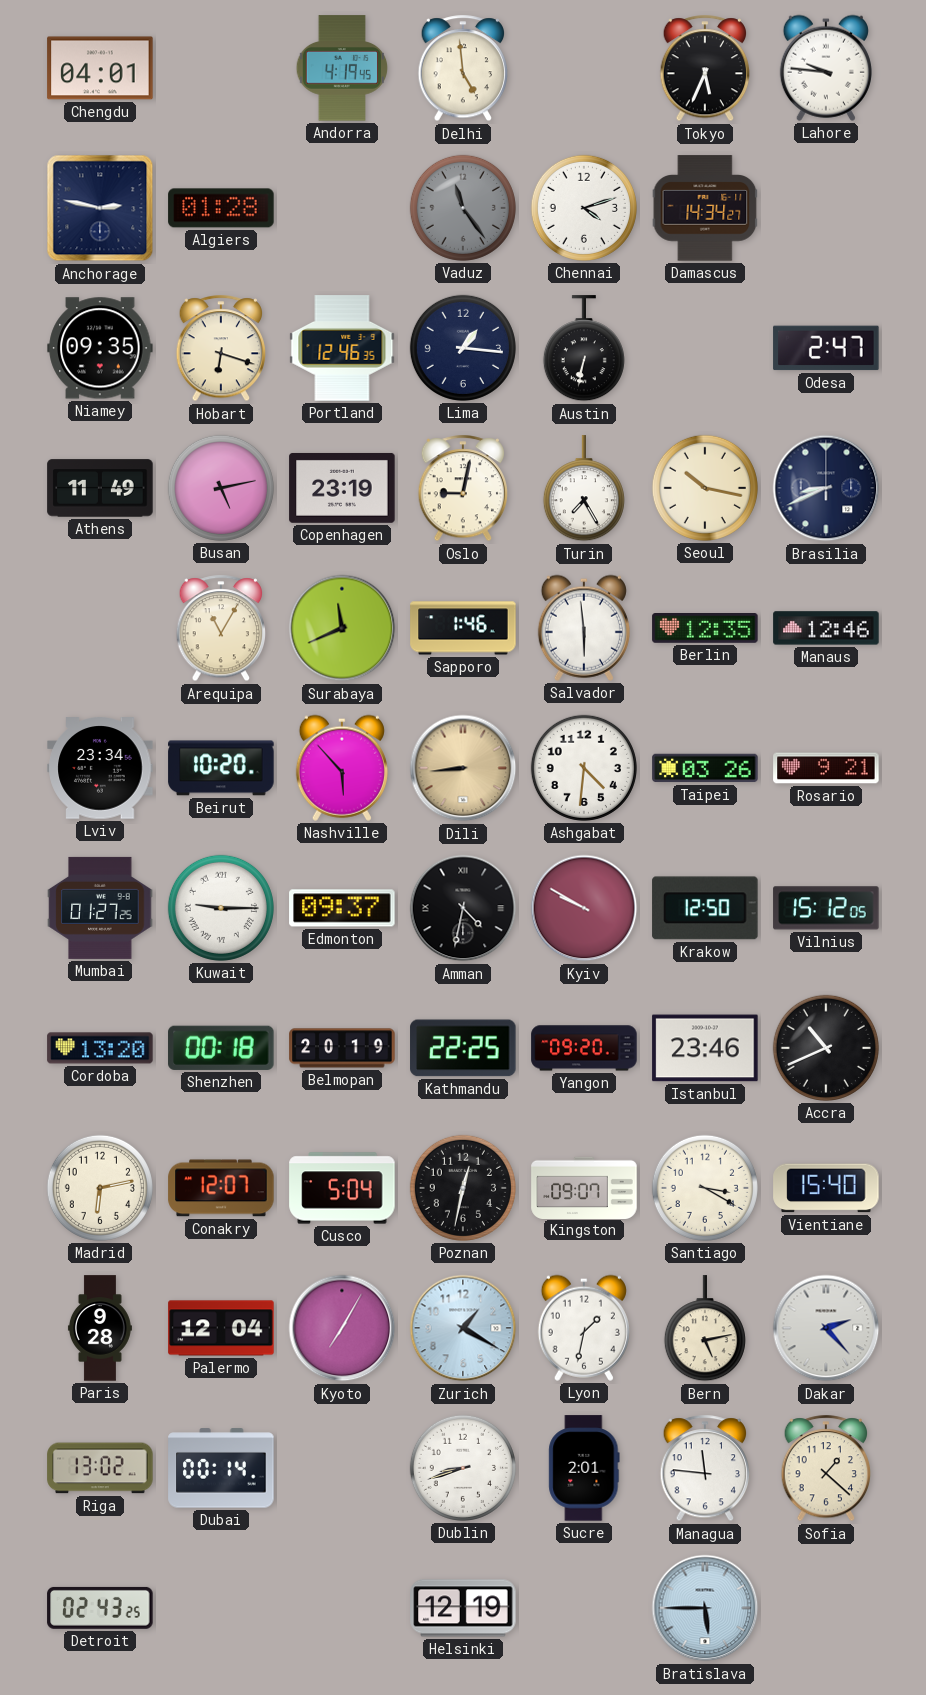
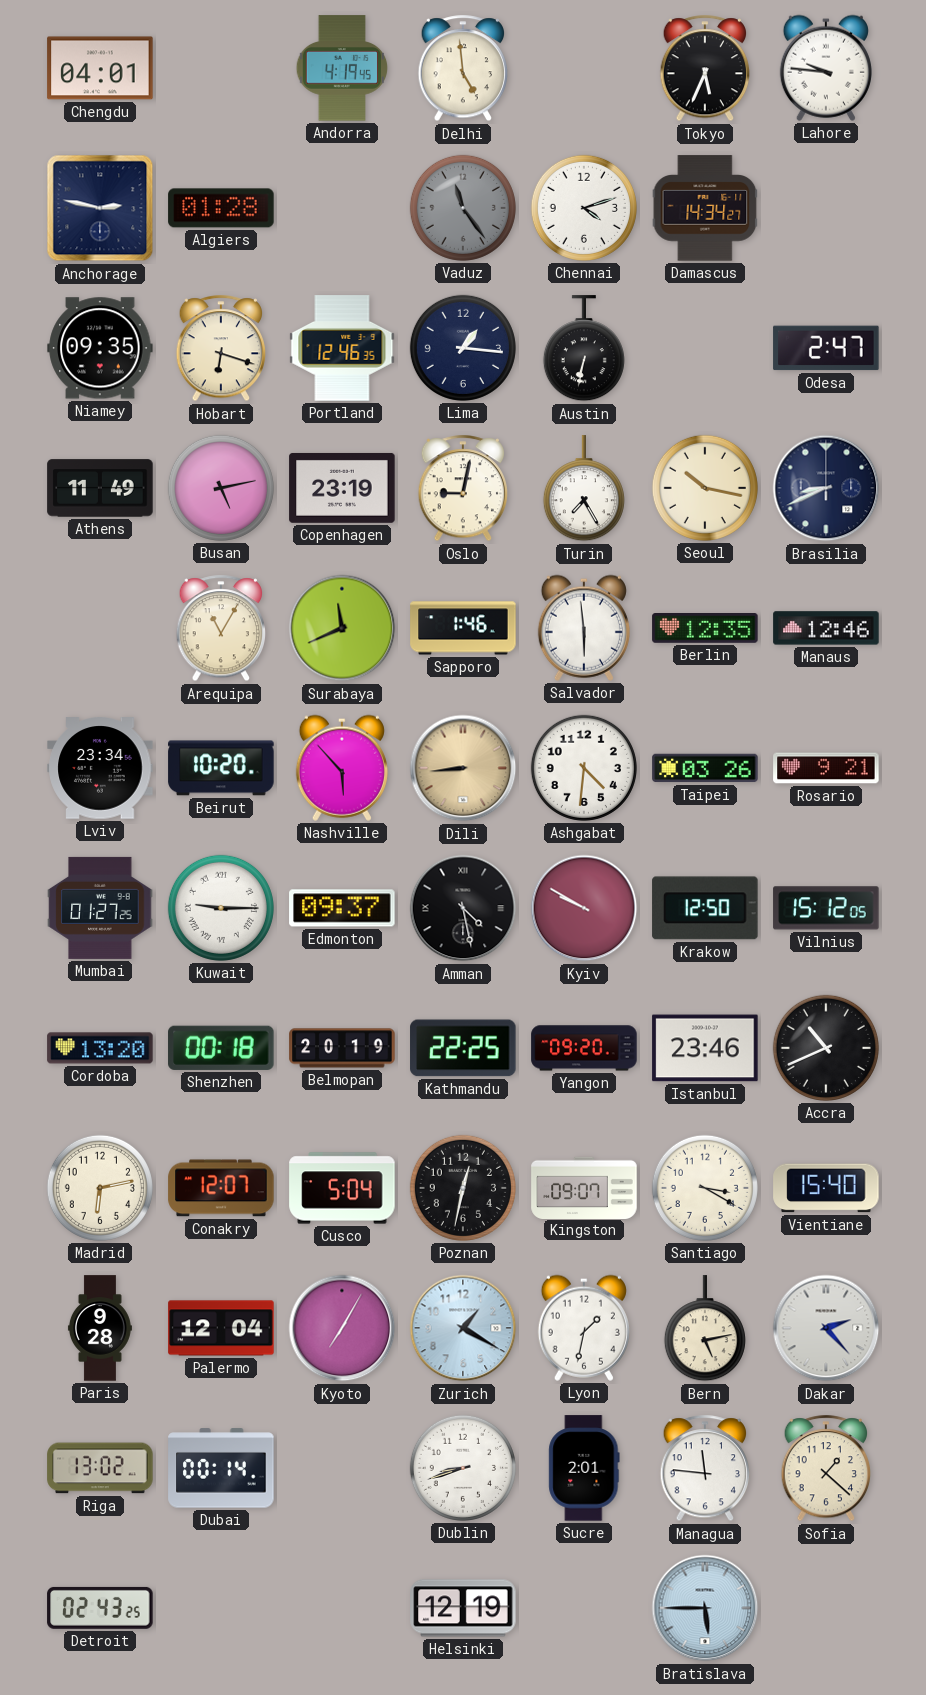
Amman: 4:32 -> 4:28
